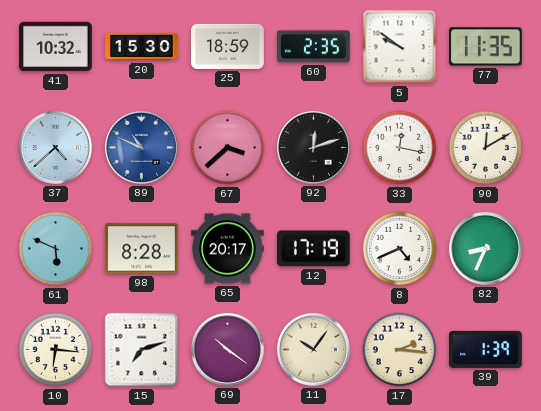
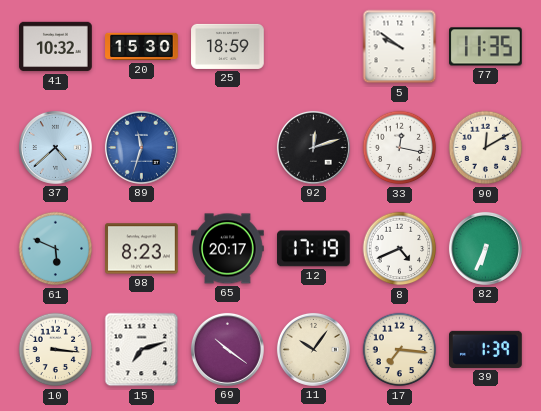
60: 2:35 -> none
89: 10:49 -> 11:33
67: 3:38 -> none
98: 8:28 -> 8:23
82: 8:34 -> 6:34
10: 6:16 -> 3:16
17: 2:16 -> 7:16
